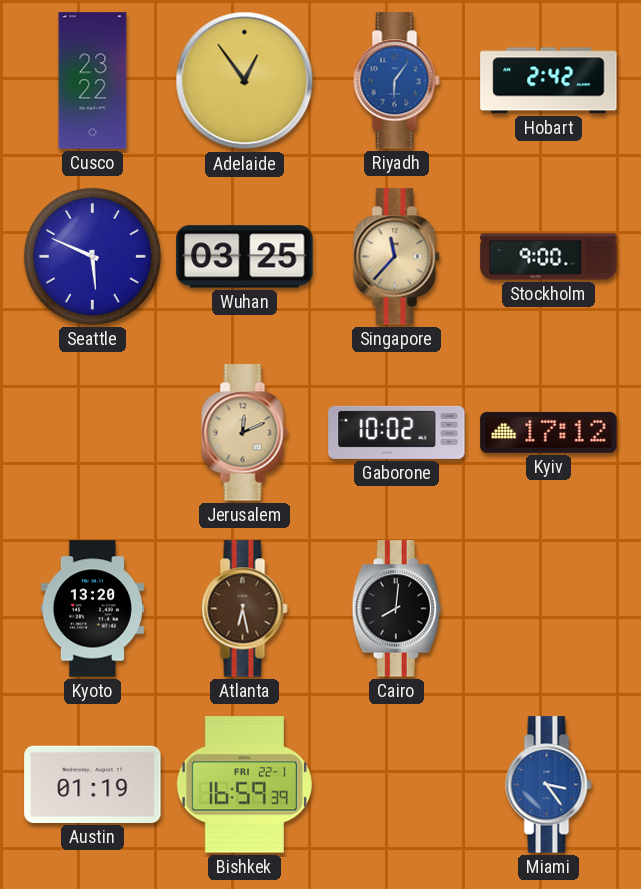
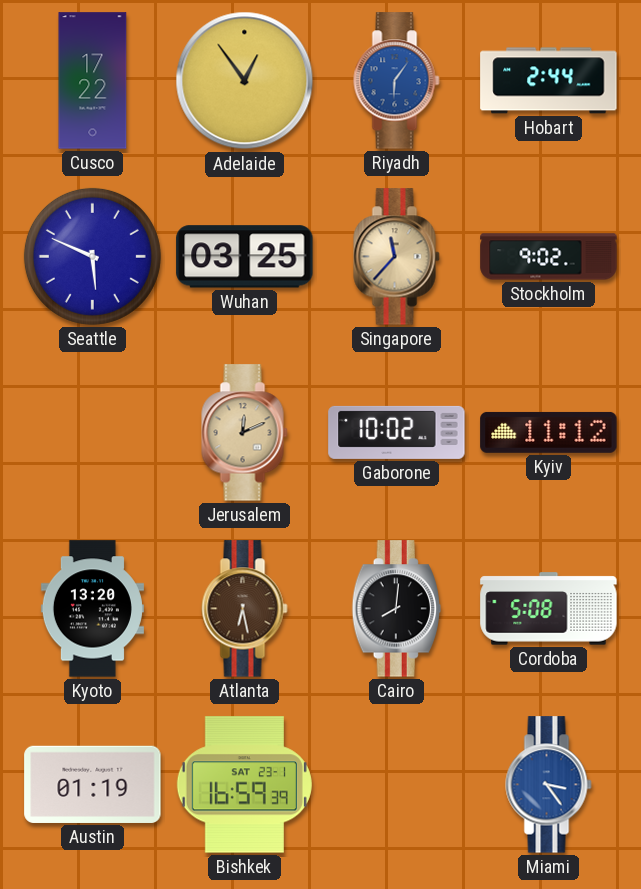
Cusco: 23:22 -> 17:22
Hobart: 2:42 -> 2:44
Stockholm: 9:00 -> 9:02
Kyiv: 17:12 -> 11:12
Cordoba: none -> 5:08
Bishkek date: FRI 22-1 -> SAT 23-1
